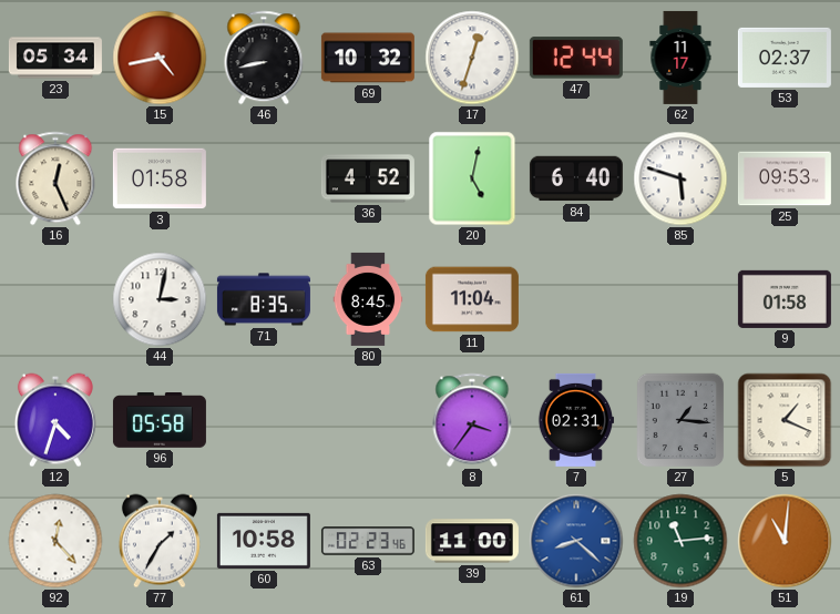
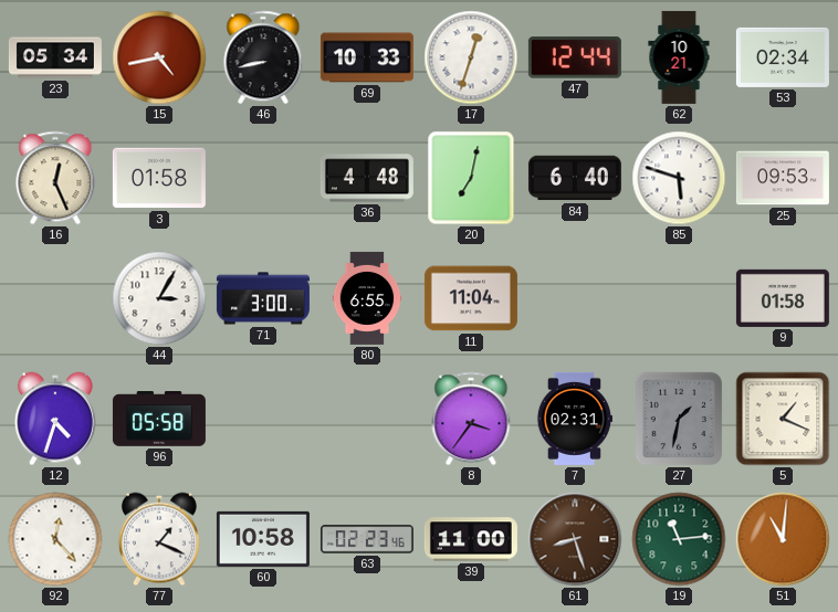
69: 10:32 -> 10:33
62: 11:17 -> 10:21
53: 02:37 -> 02:34
36: 4:52 -> 4:48
20: 5:02 -> 7:02
44: 3:02 -> 3:05
71: 8:35 -> 3:00
80: 8:45 -> 6:55
27: 1:16 -> 1:32
77: 1:35 -> 1:19
61: 8:22 -> 8:27
61 dial: blue -> brown
